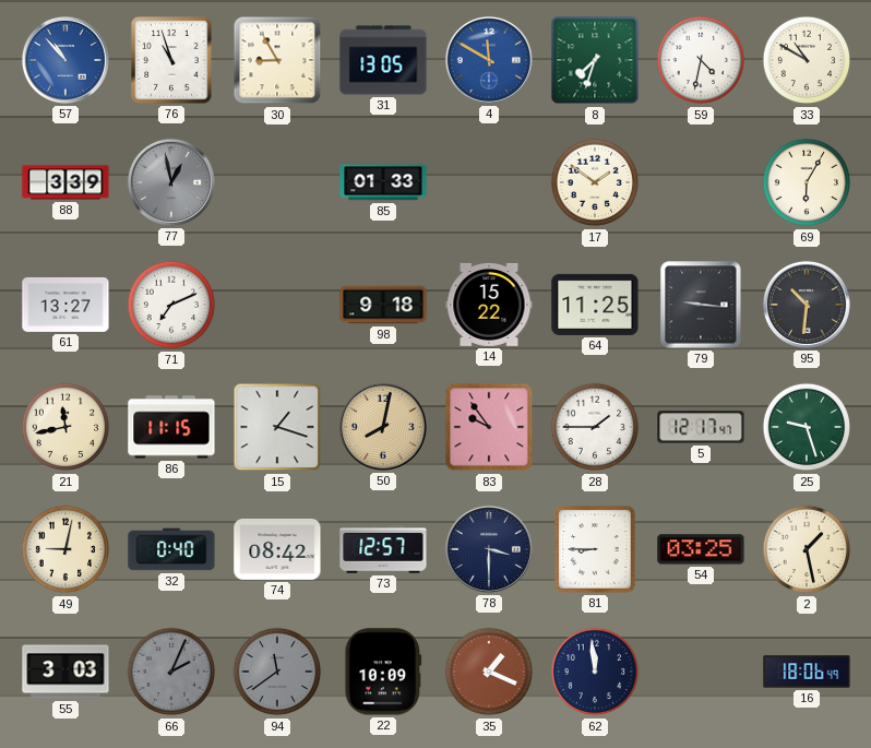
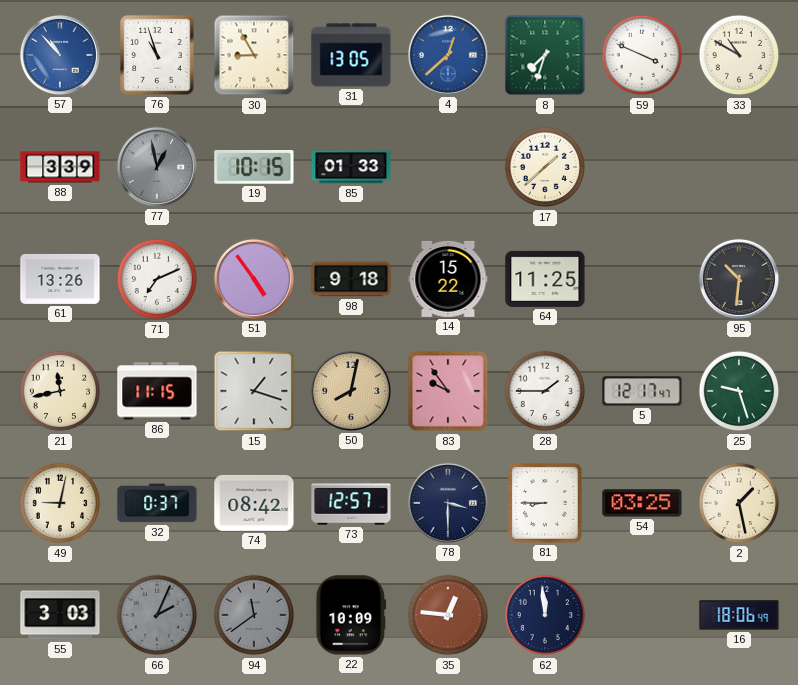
4: 11:50 -> 12:38
59: 4:32 -> 3:49
19: none -> 10:15
17: 1:51 -> 1:38
69: 6:05 -> none
61: 13:27 -> 13:26
51: none -> 4:54
79: 9:16 -> none
32: 0:40 -> 0:37
35: 1:19 -> 12:46
